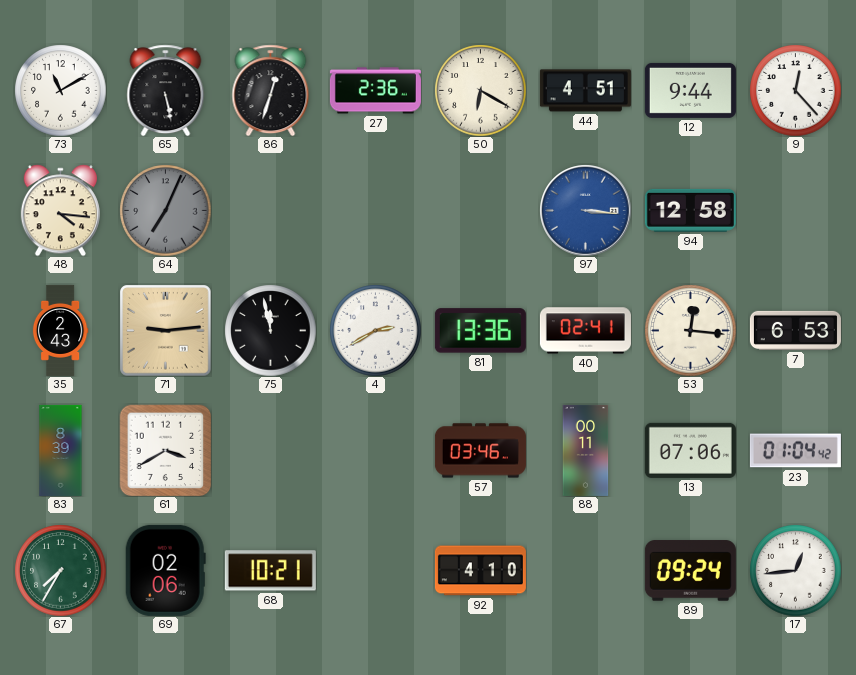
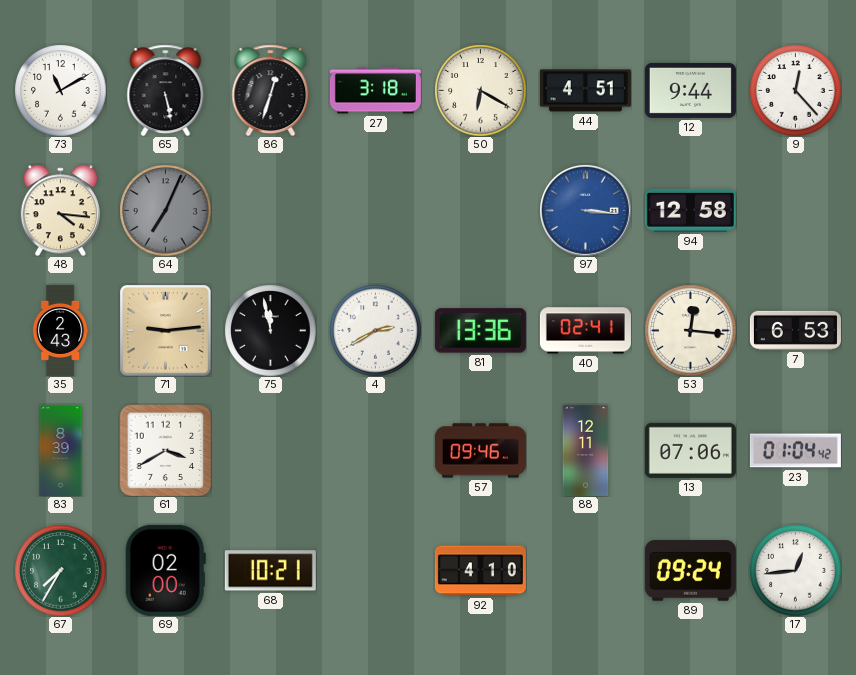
27: 2:36 -> 3:18
57: 03:46 -> 09:46
88: 00:11 -> 12:11
69: 02:06 -> 02:00
